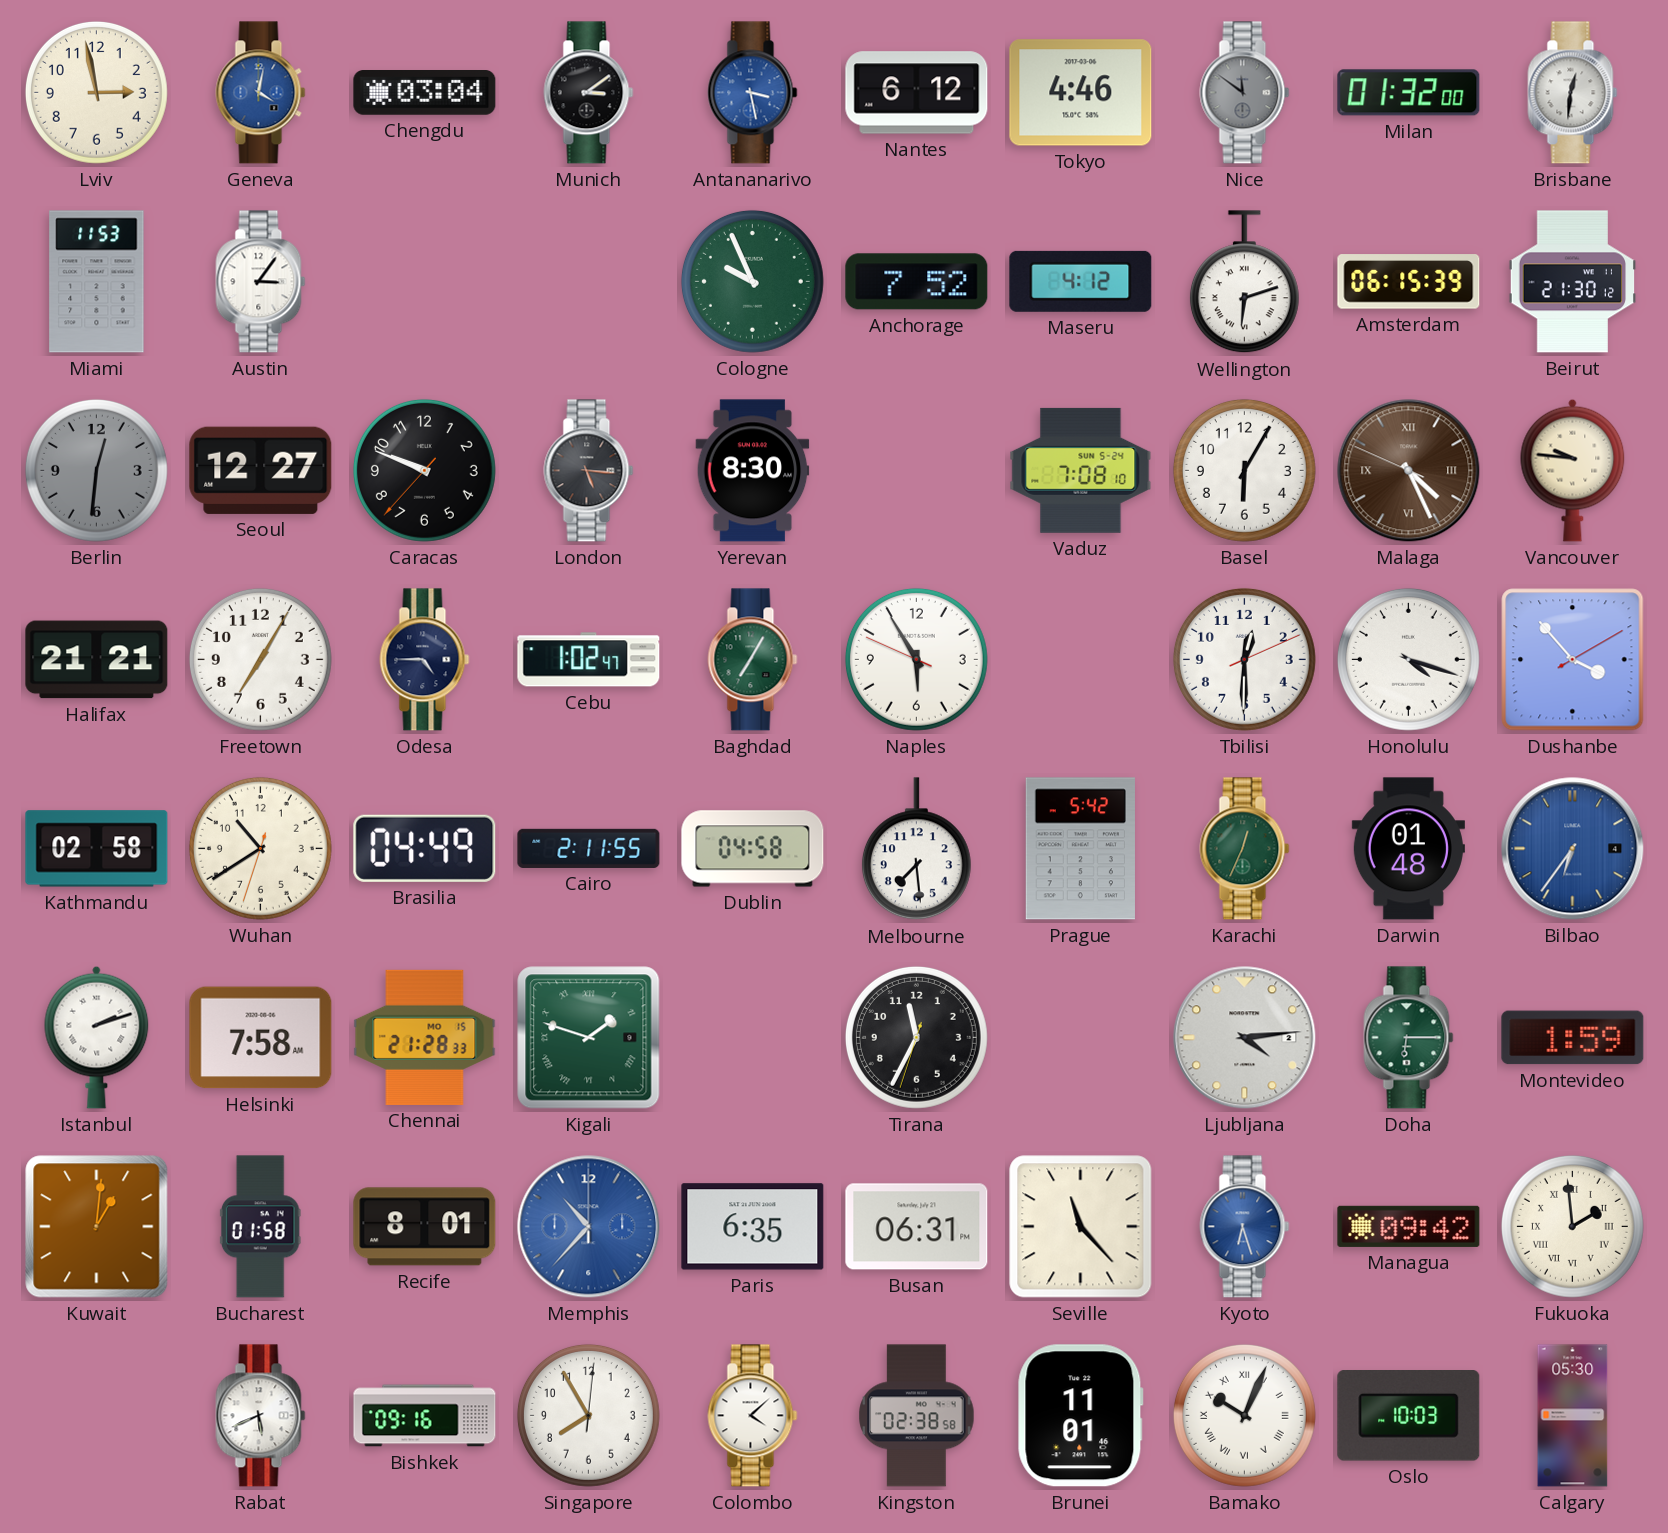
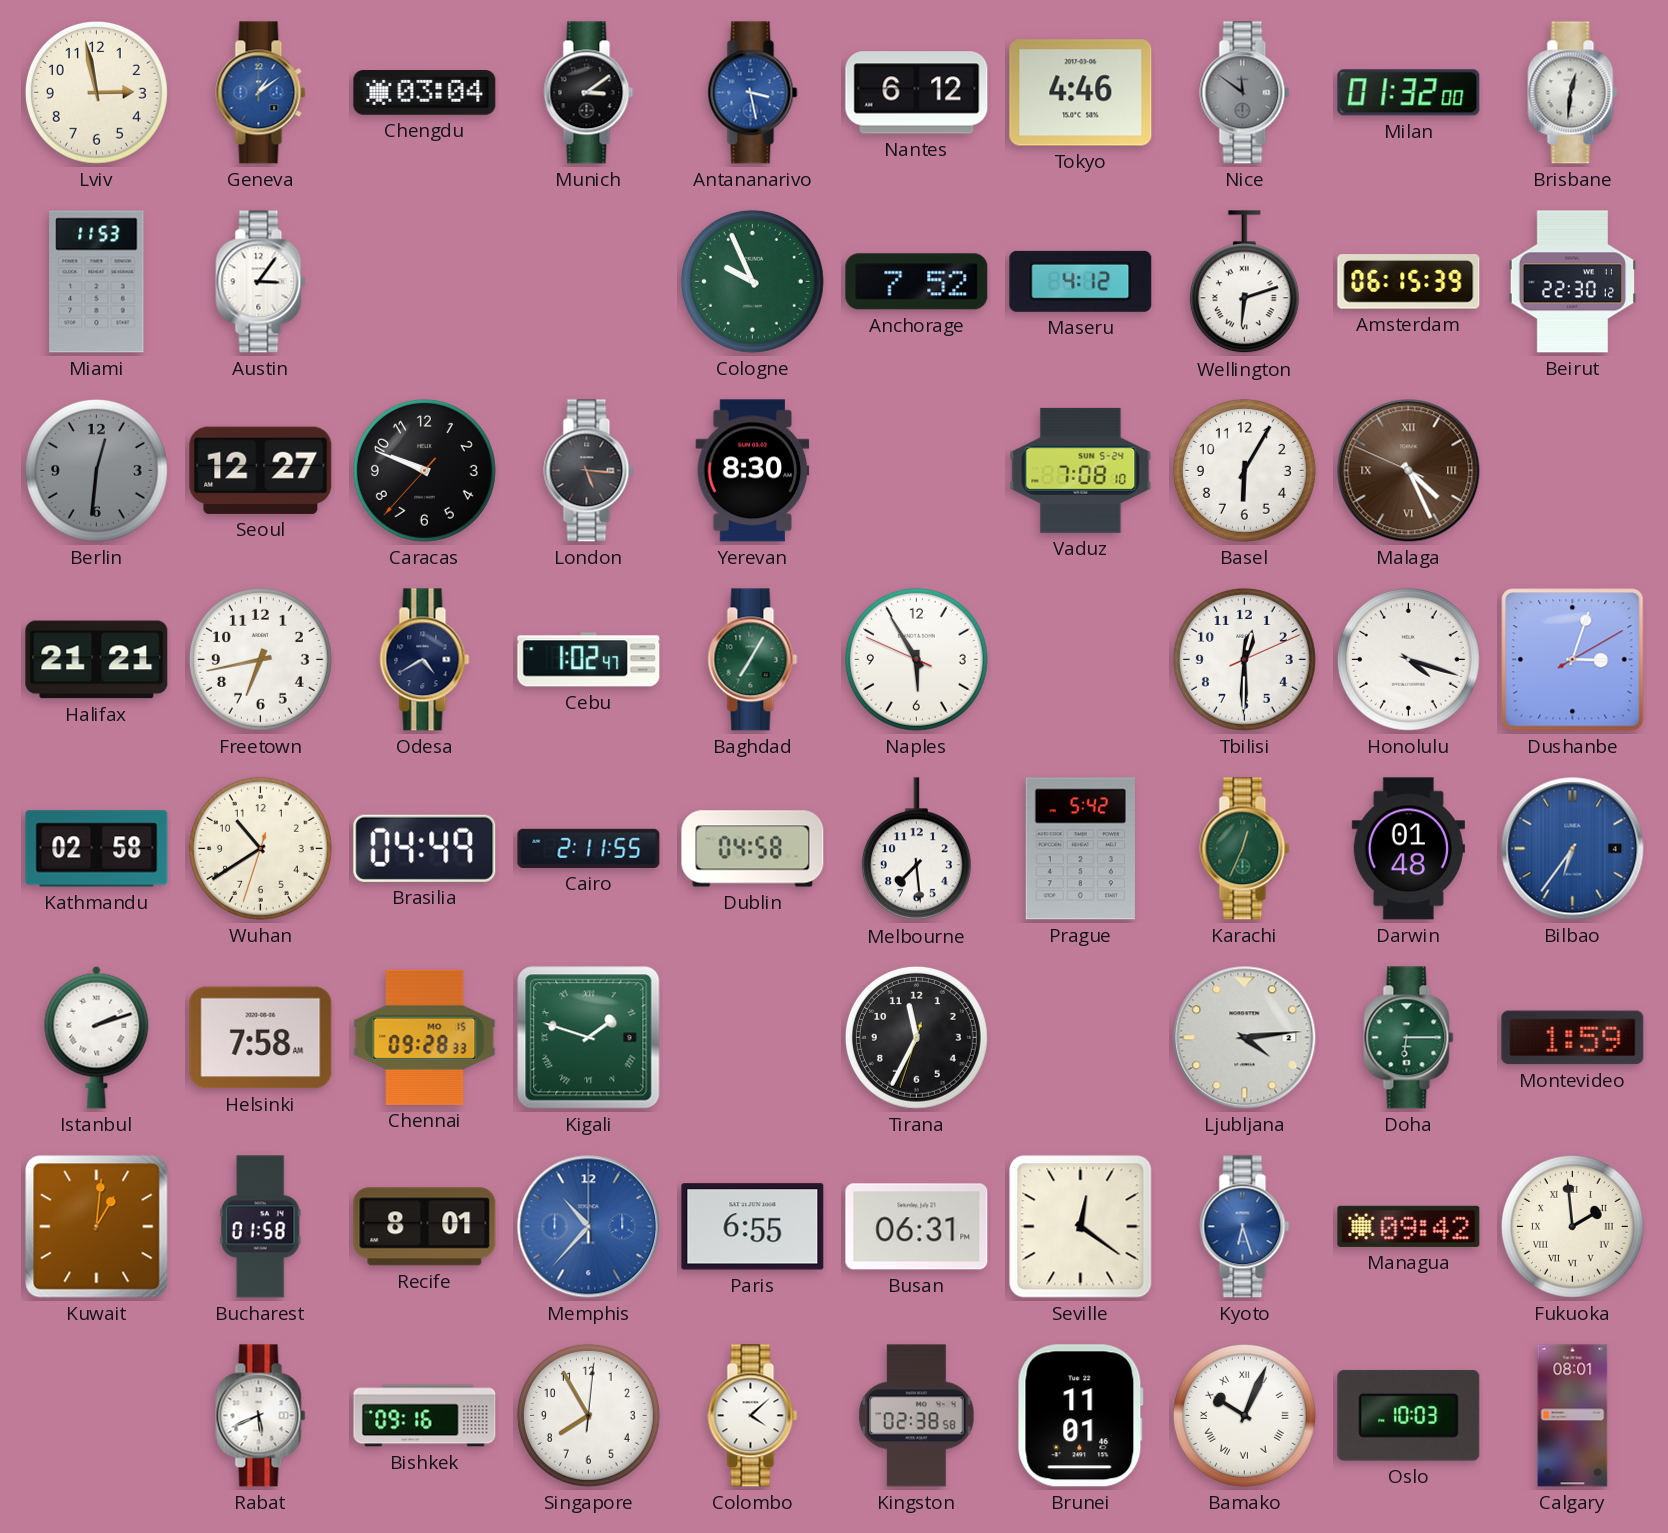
Geneva: 4:02 -> 1:09
Beirut: 21:30 -> 22:30
Vancouver: 9:46 -> none
Freetown: 7:05 -> 6:43
Odesa: 4:45 -> 4:40
Dushanbe: 3:53 -> 3:03
Chennai: 21:28 -> 09:28
Paris: 6:35 -> 6:55
Seville: 11:23 -> 12:21
Calgary: 05:30 -> 08:01
